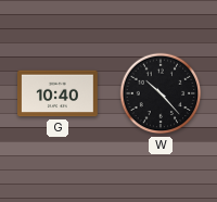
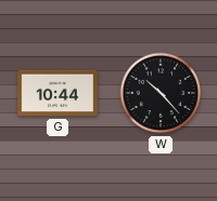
G: 10:40 -> 10:44
